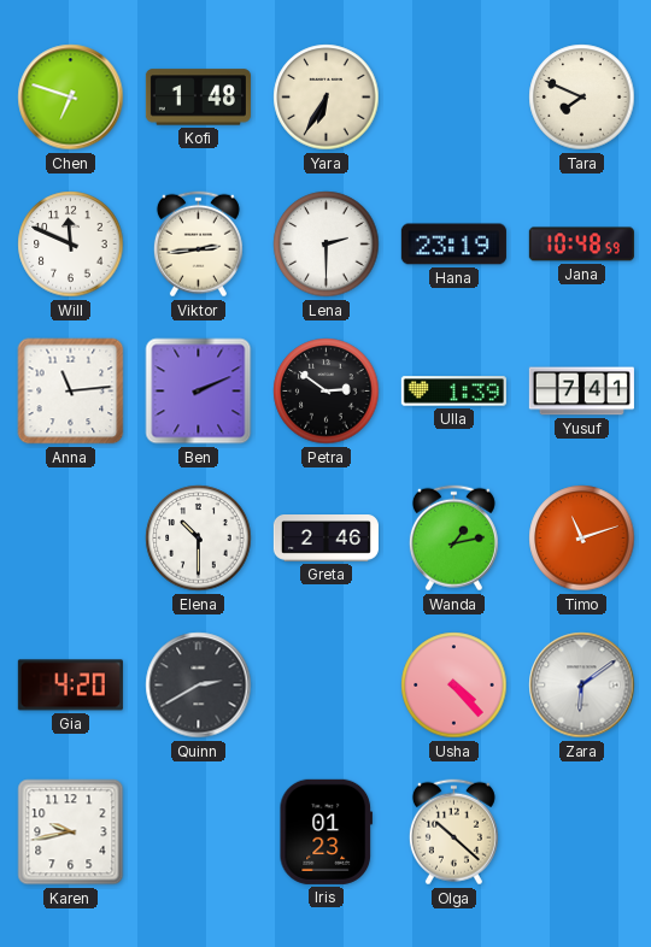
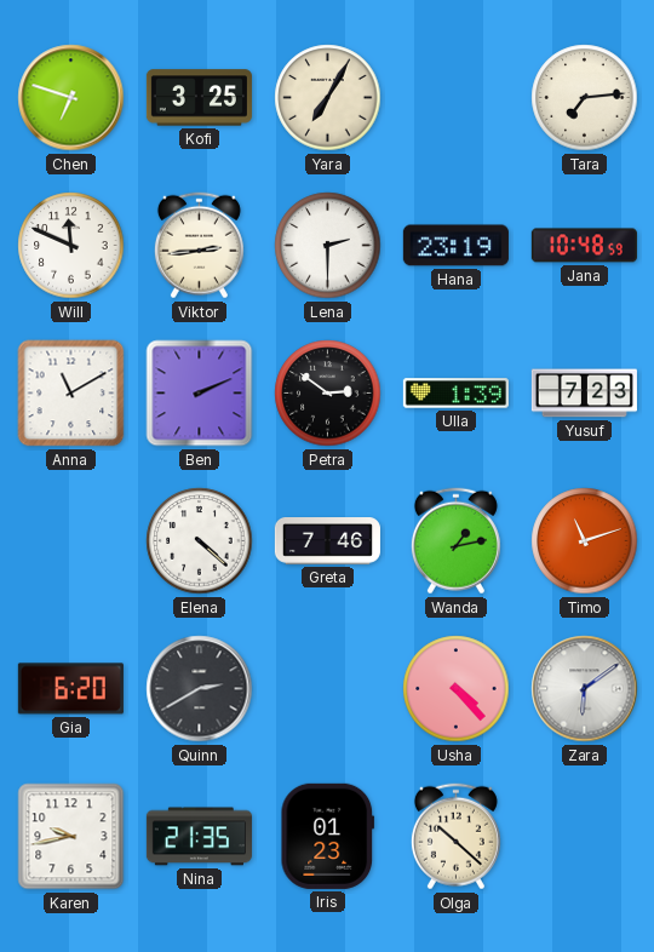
Kofi: 1:48 -> 3:25
Yara: 6:35 -> 7:05
Tara: 7:49 -> 7:14
Anna: 11:14 -> 11:10
Yusuf: 7:41 -> 7:23
Elena: 10:30 -> 4:22
Greta: 2:46 -> 7:46
Gia: 4:20 -> 6:20
Nina: none -> 21:35
